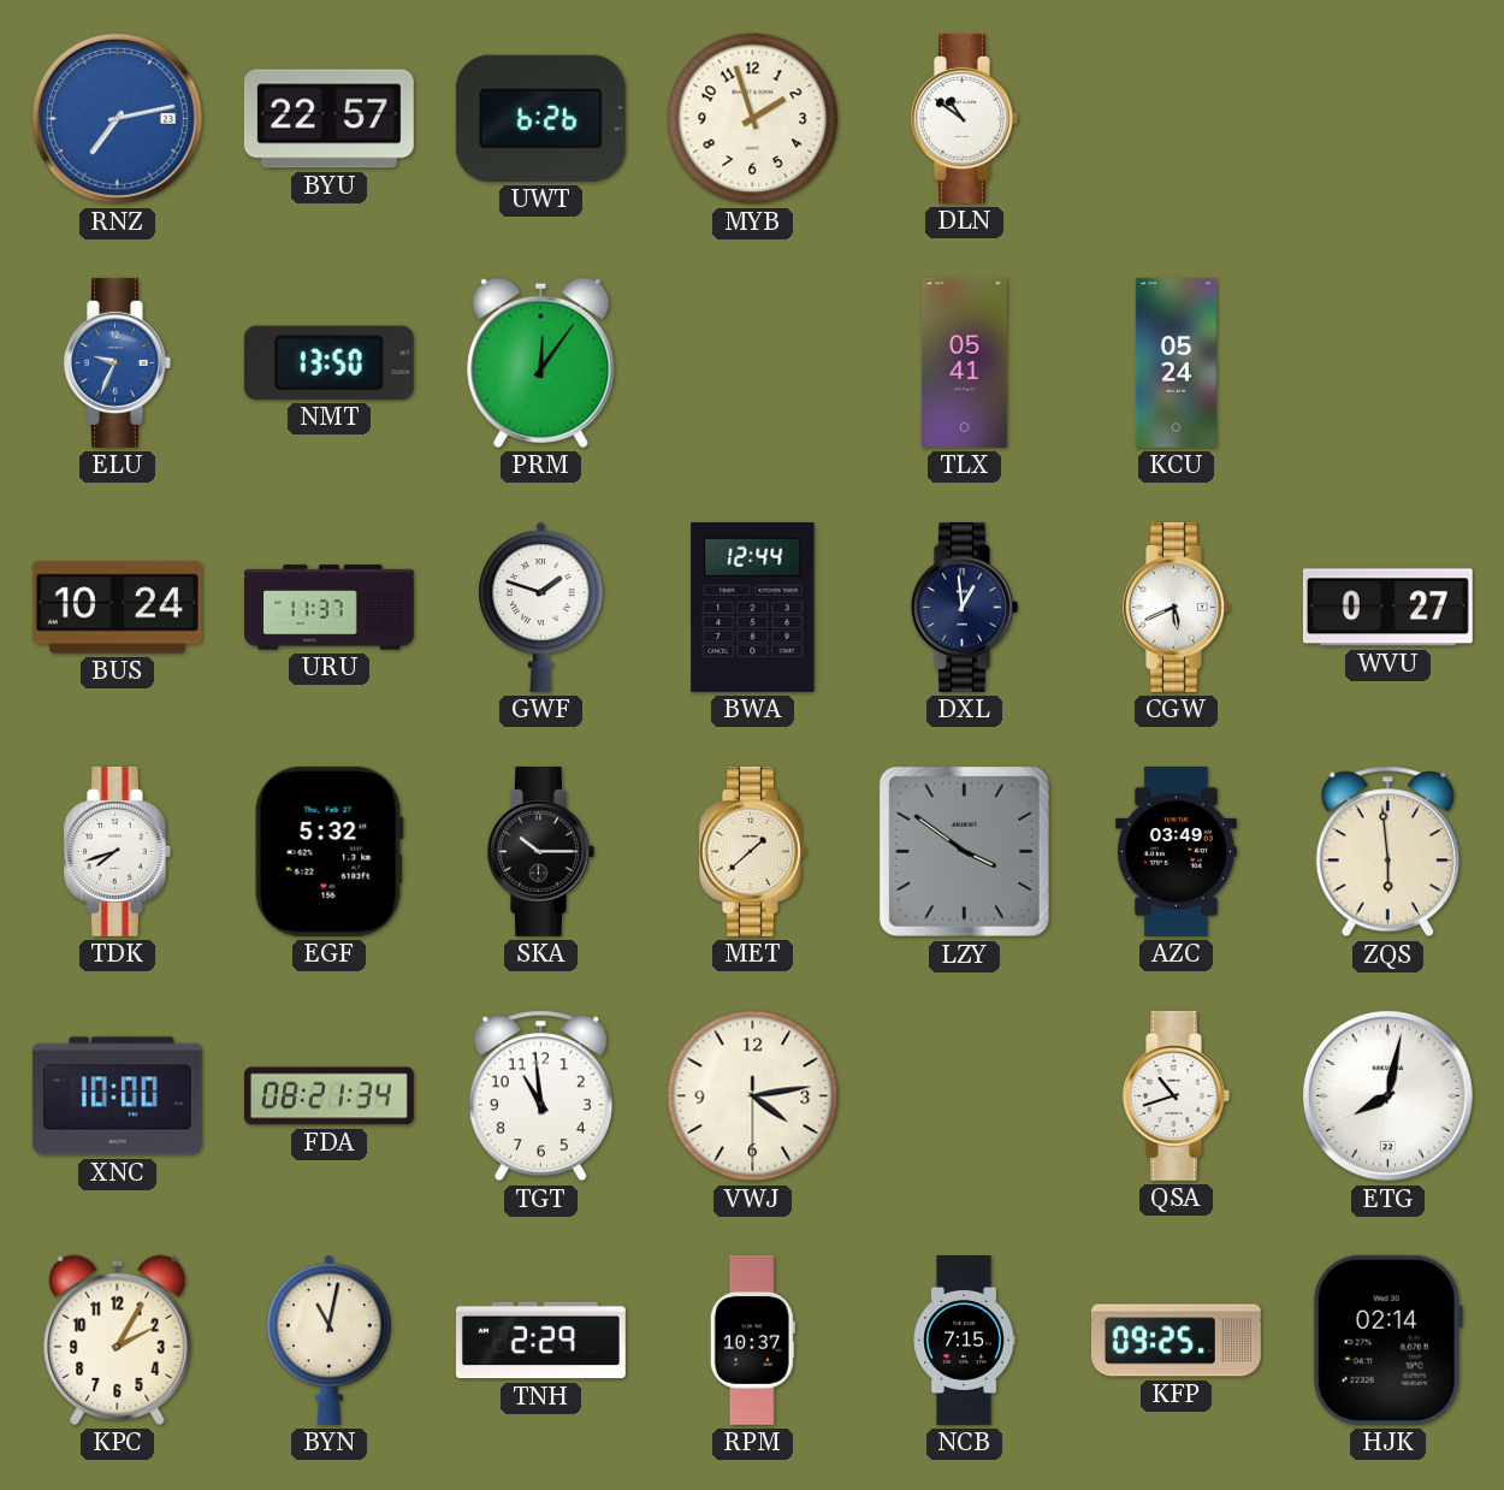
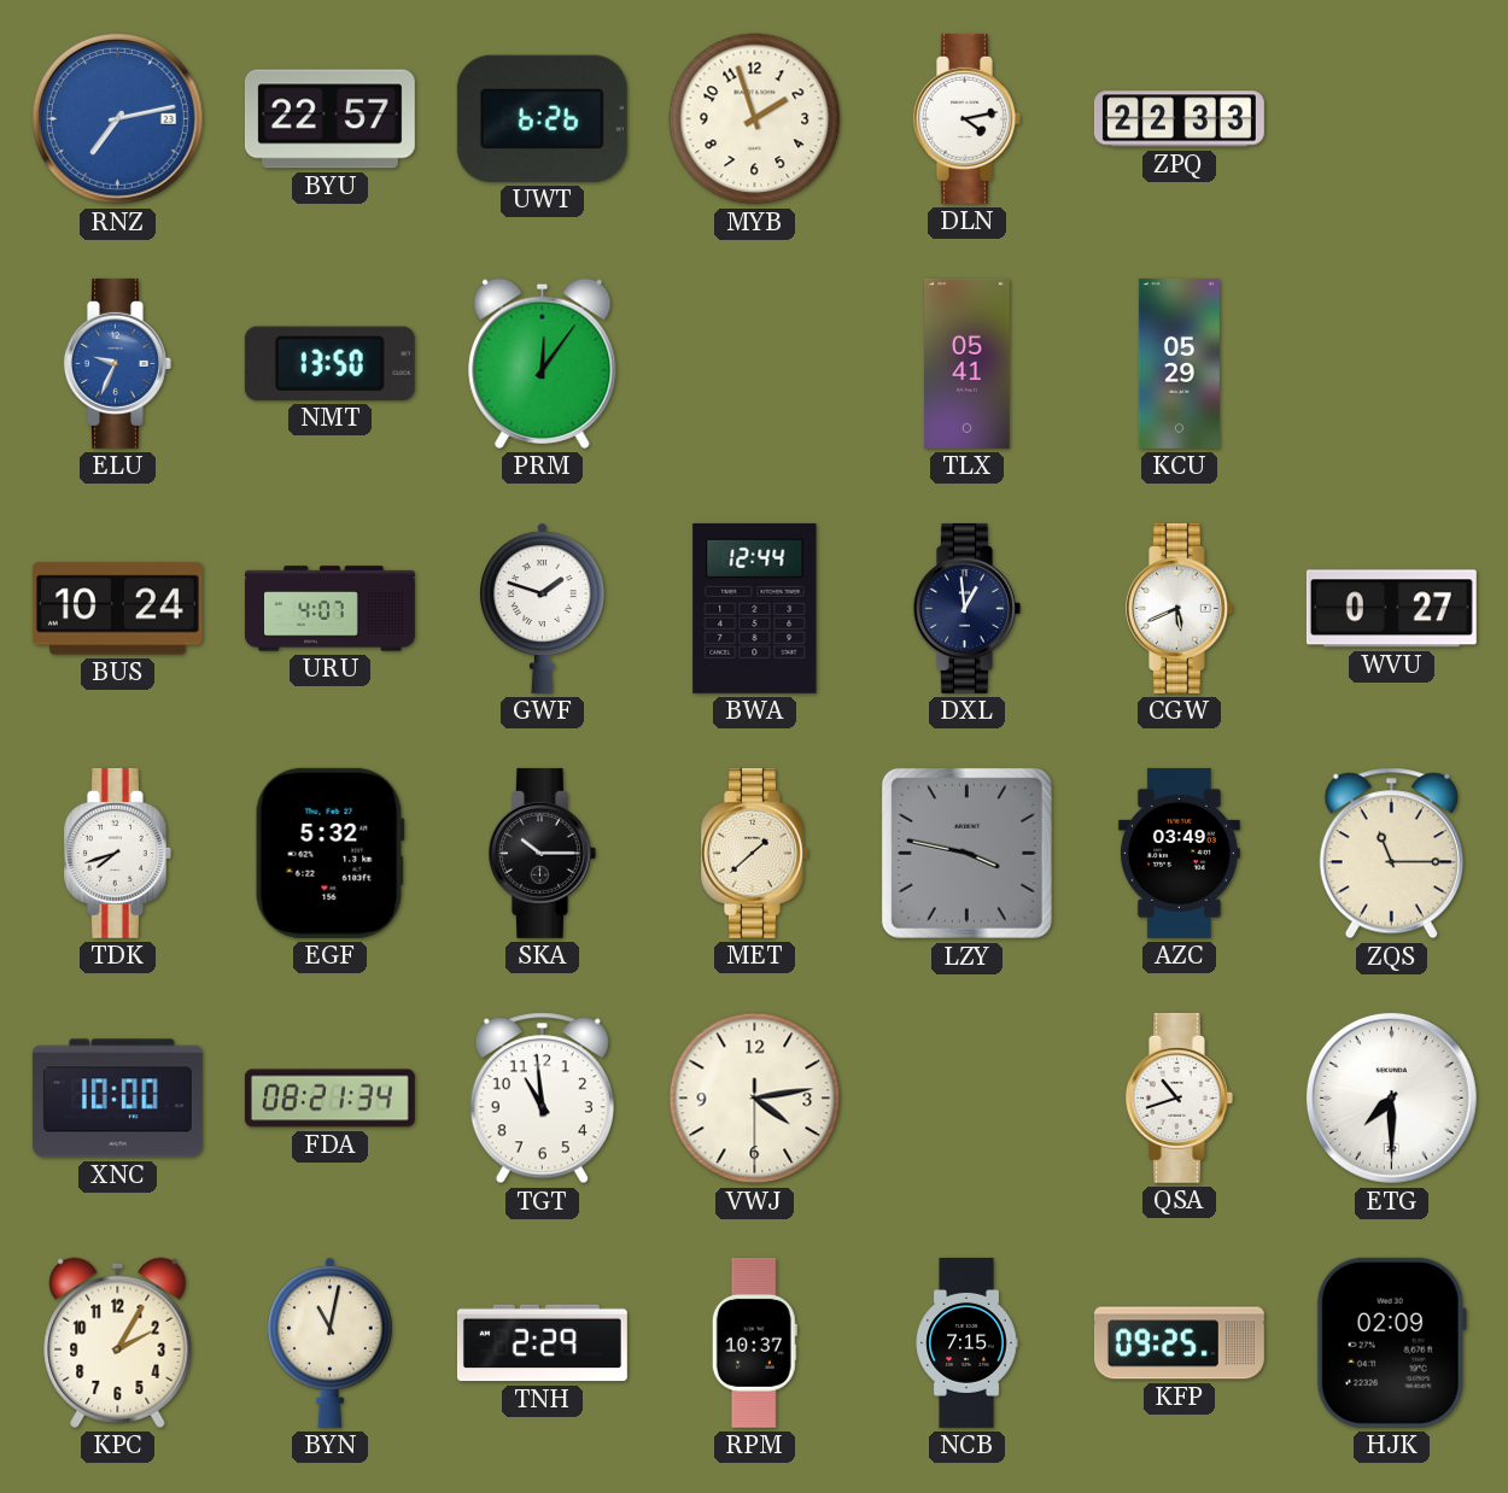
DLN: 10:51 -> 4:13
ZPQ: none -> 22:33
KCU: 05:24 -> 05:29
URU: 11:37 -> 4:07
LZY: 3:51 -> 3:47
ZQS: 5:59 -> 11:15
ETG: 8:02 -> 7:30
HJK: 02:14 -> 02:09
